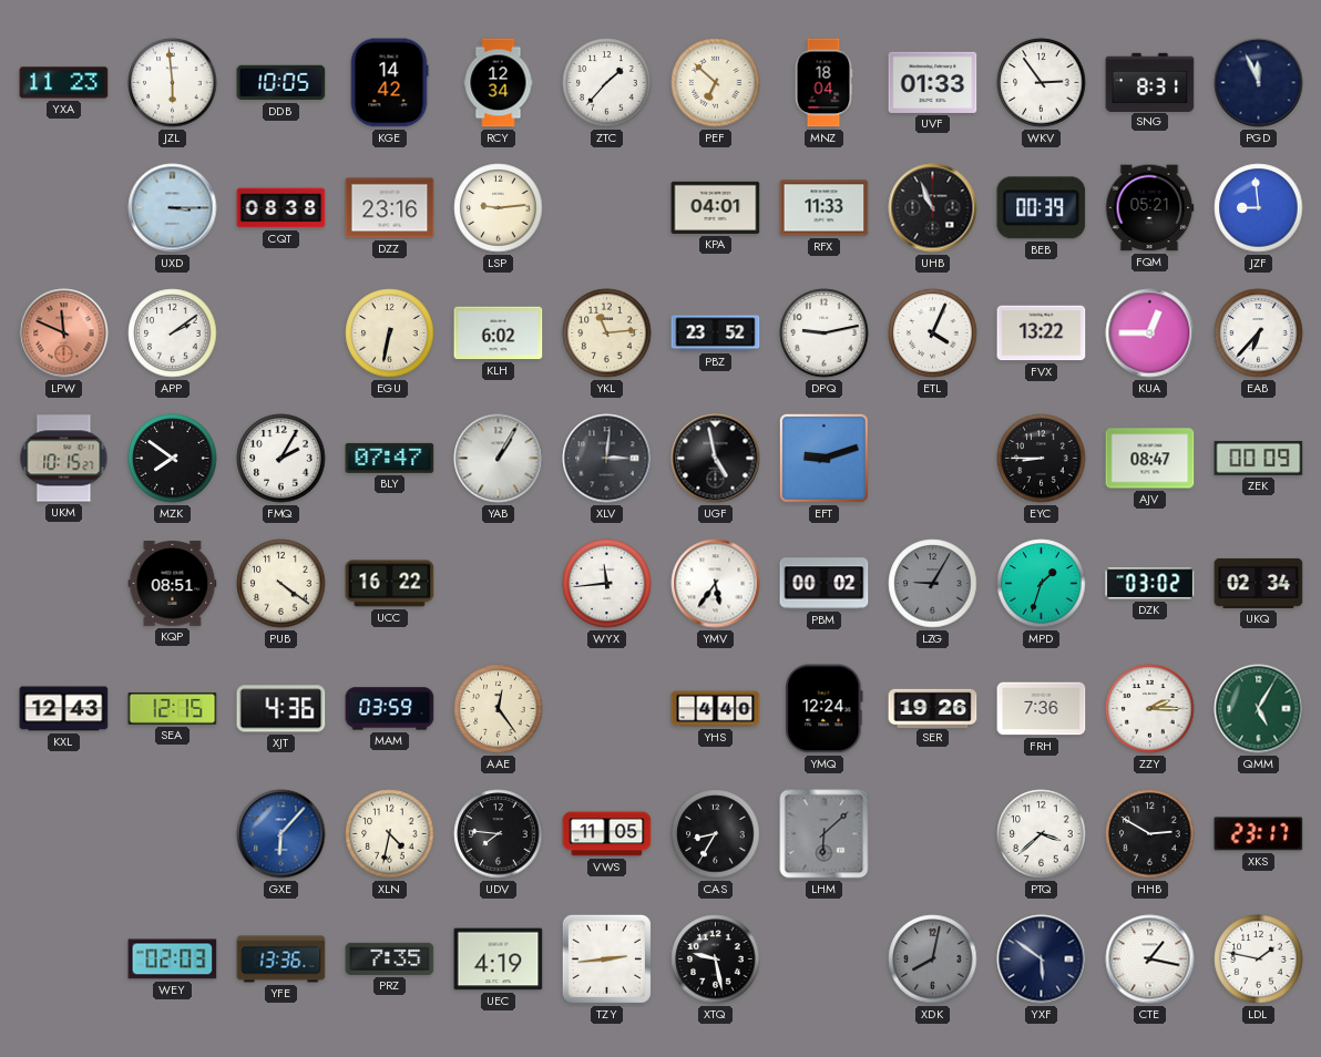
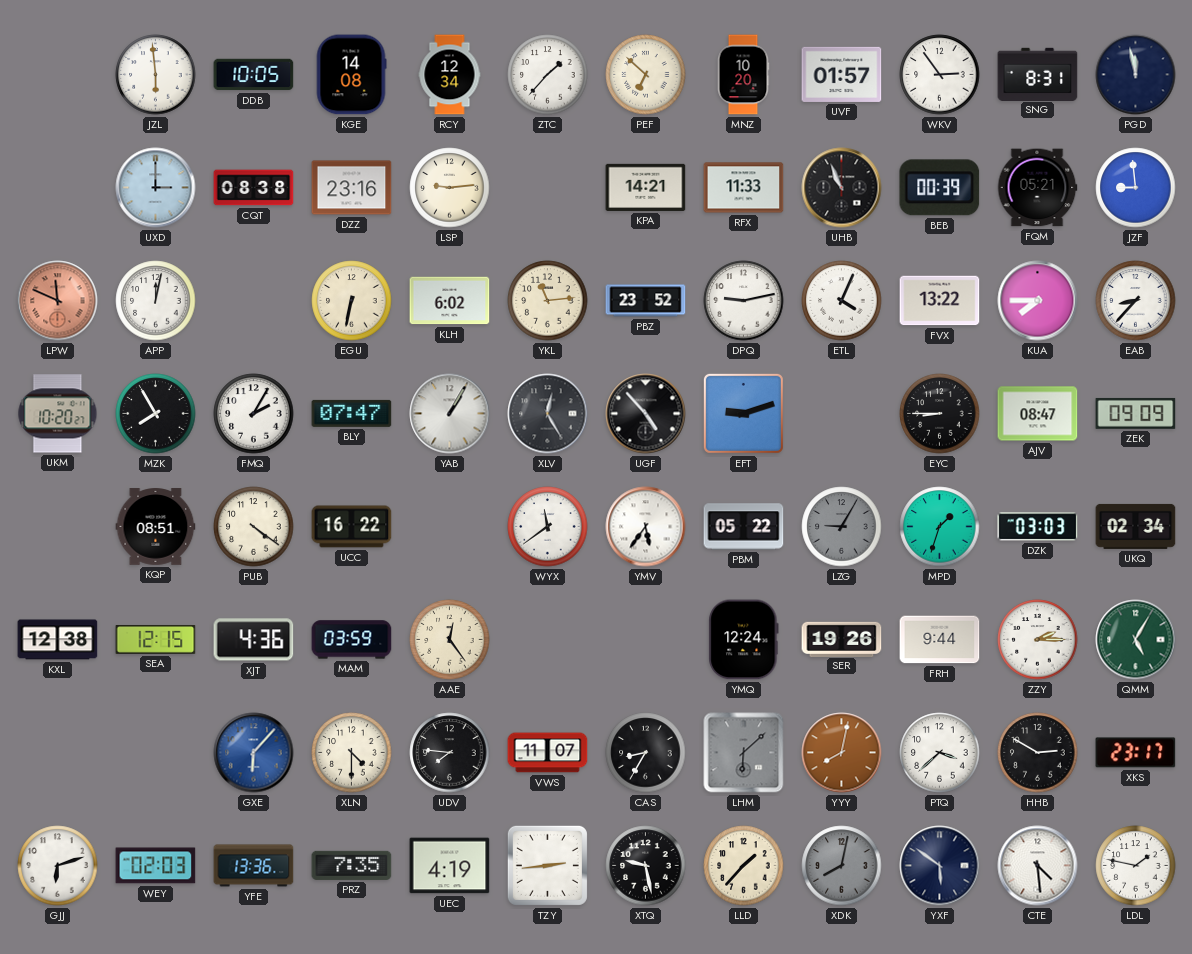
YXA: 11:23 -> none
KGE: 14:42 -> 14:08
MNZ: 18:04 -> 10:20
UVF: 01:33 -> 01:57
PGD: 11:56 -> 11:58
UXD: 3:15 -> 3:00
KPA: 04:01 -> 14:21
APP: 2:09 -> 12:02
KUA: 12:45 -> 7:45
EAB: 6:37 -> 8:37
UKM: 10:15 -> 10:20
MZK: 7:51 -> 7:55
XLV: 3:01 -> 12:25
UGF: 4:58 -> 4:53
ZEK: 00:09 -> 09:09
WYX: 11:44 -> 11:39
PBM: 00:02 -> 05:22
DZK: 03:02 -> 03:03
KXL: 12:43 -> 12:38
YHS: 4:40 -> none
FRH: 7:36 -> 9:44
XLN: 4:32 -> 4:30
VWS: 11:05 -> 11:07
YYY: none -> 8:02
GJJ: none -> 6:12
LLD: none -> 1:37
CTE: 1:17 -> 4:29
